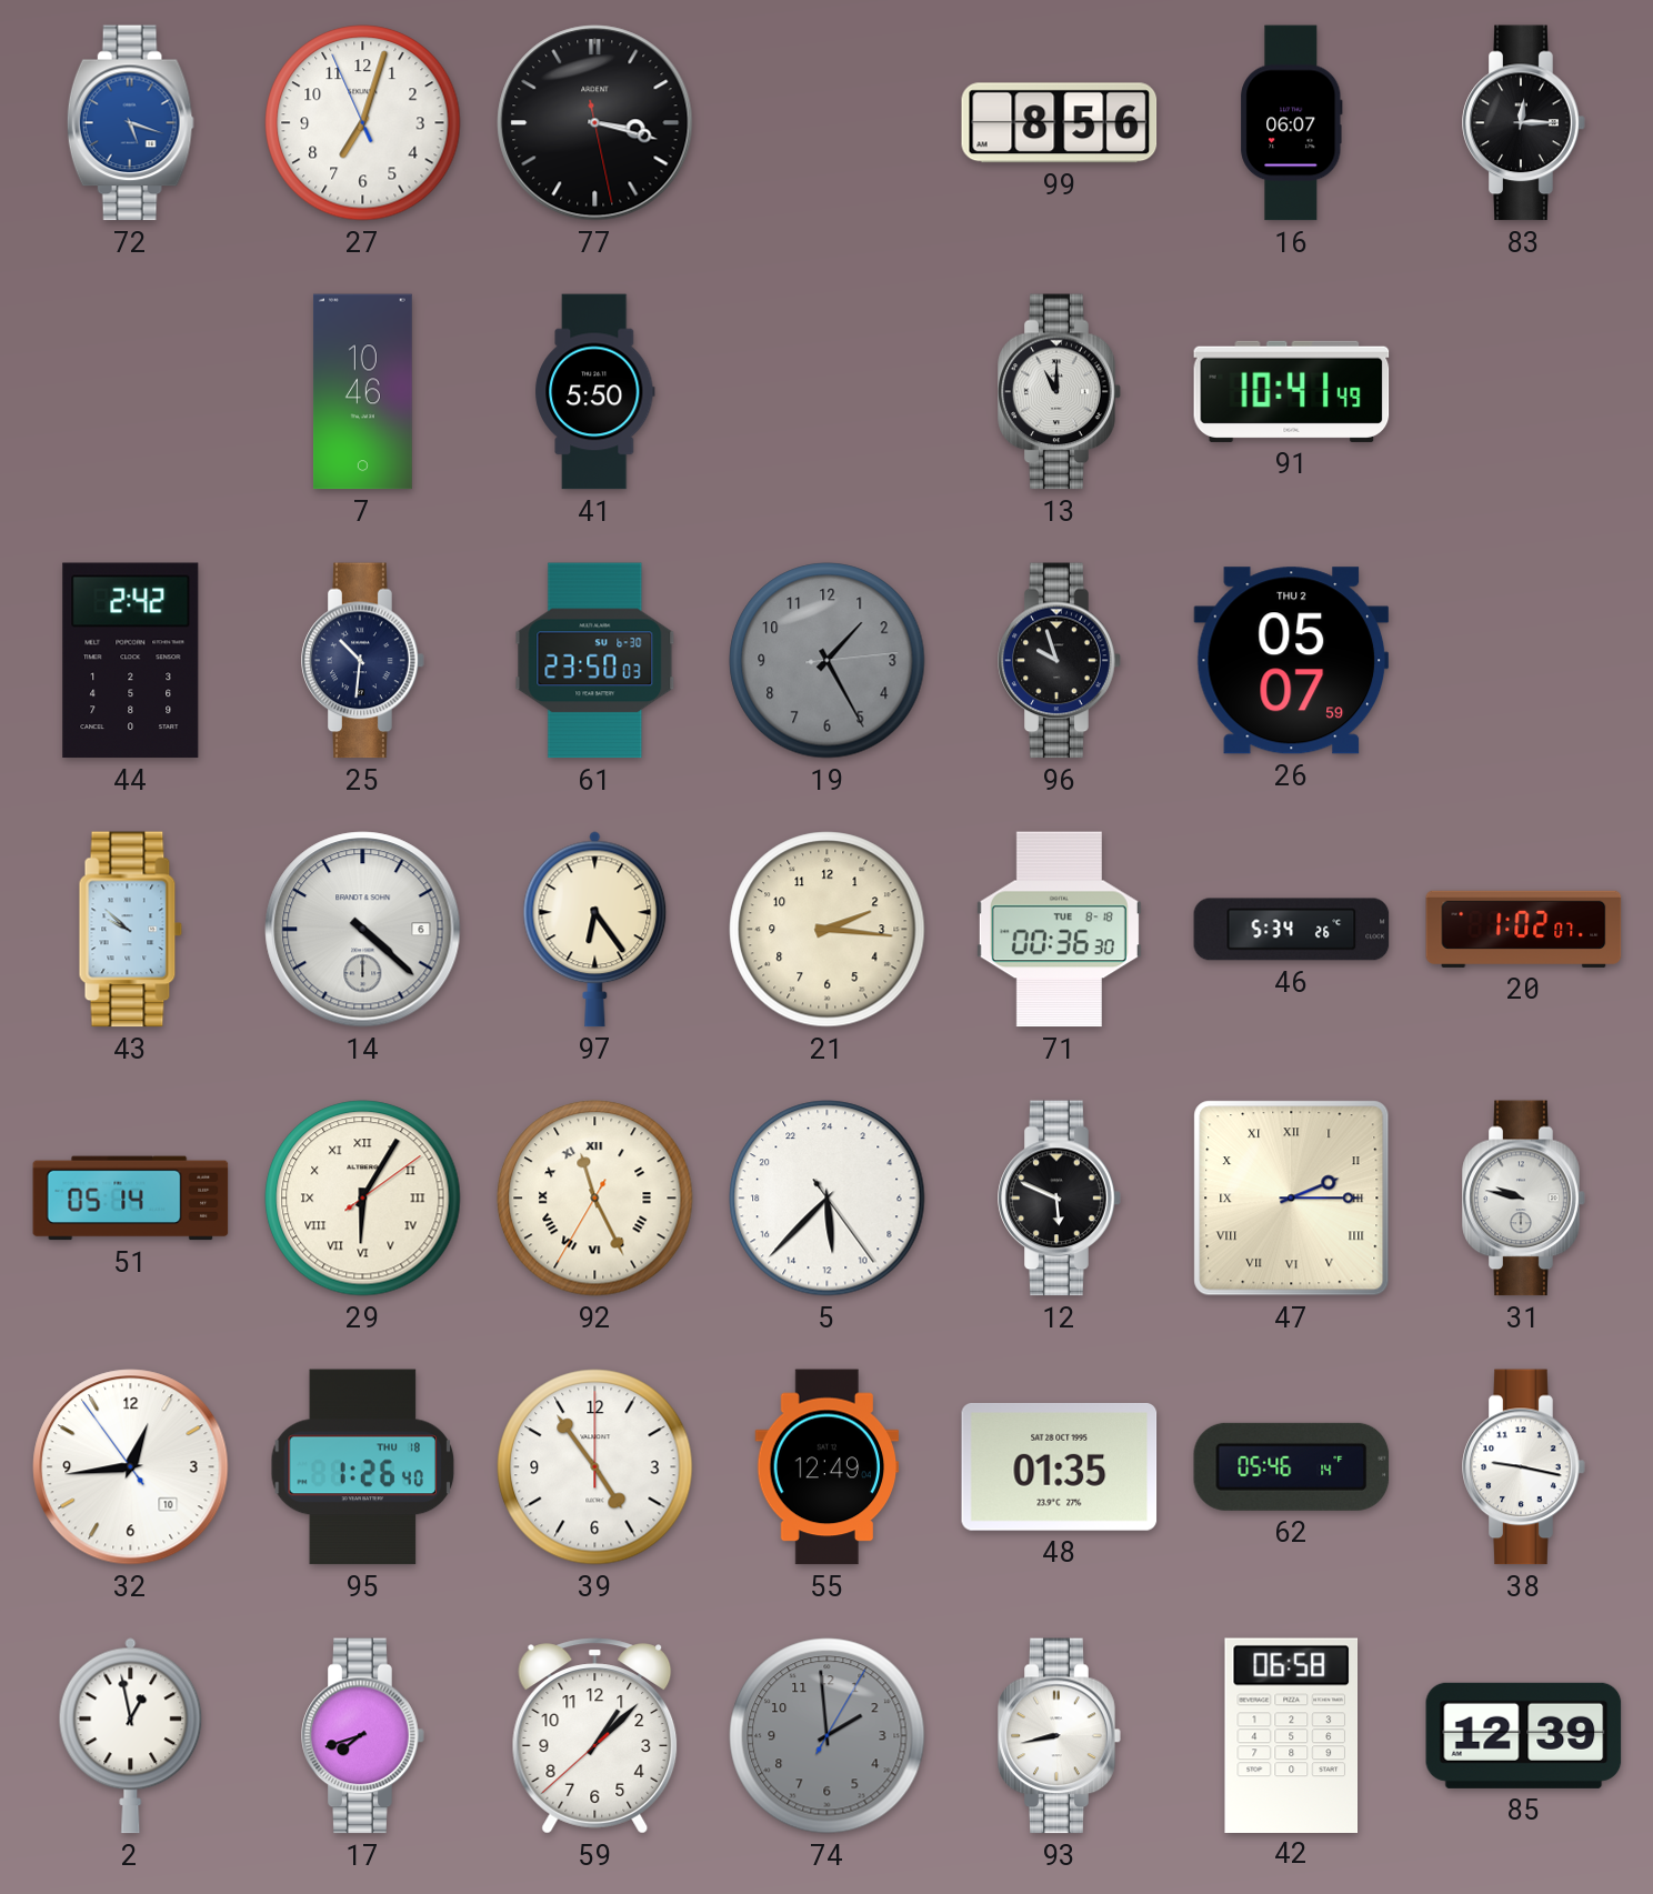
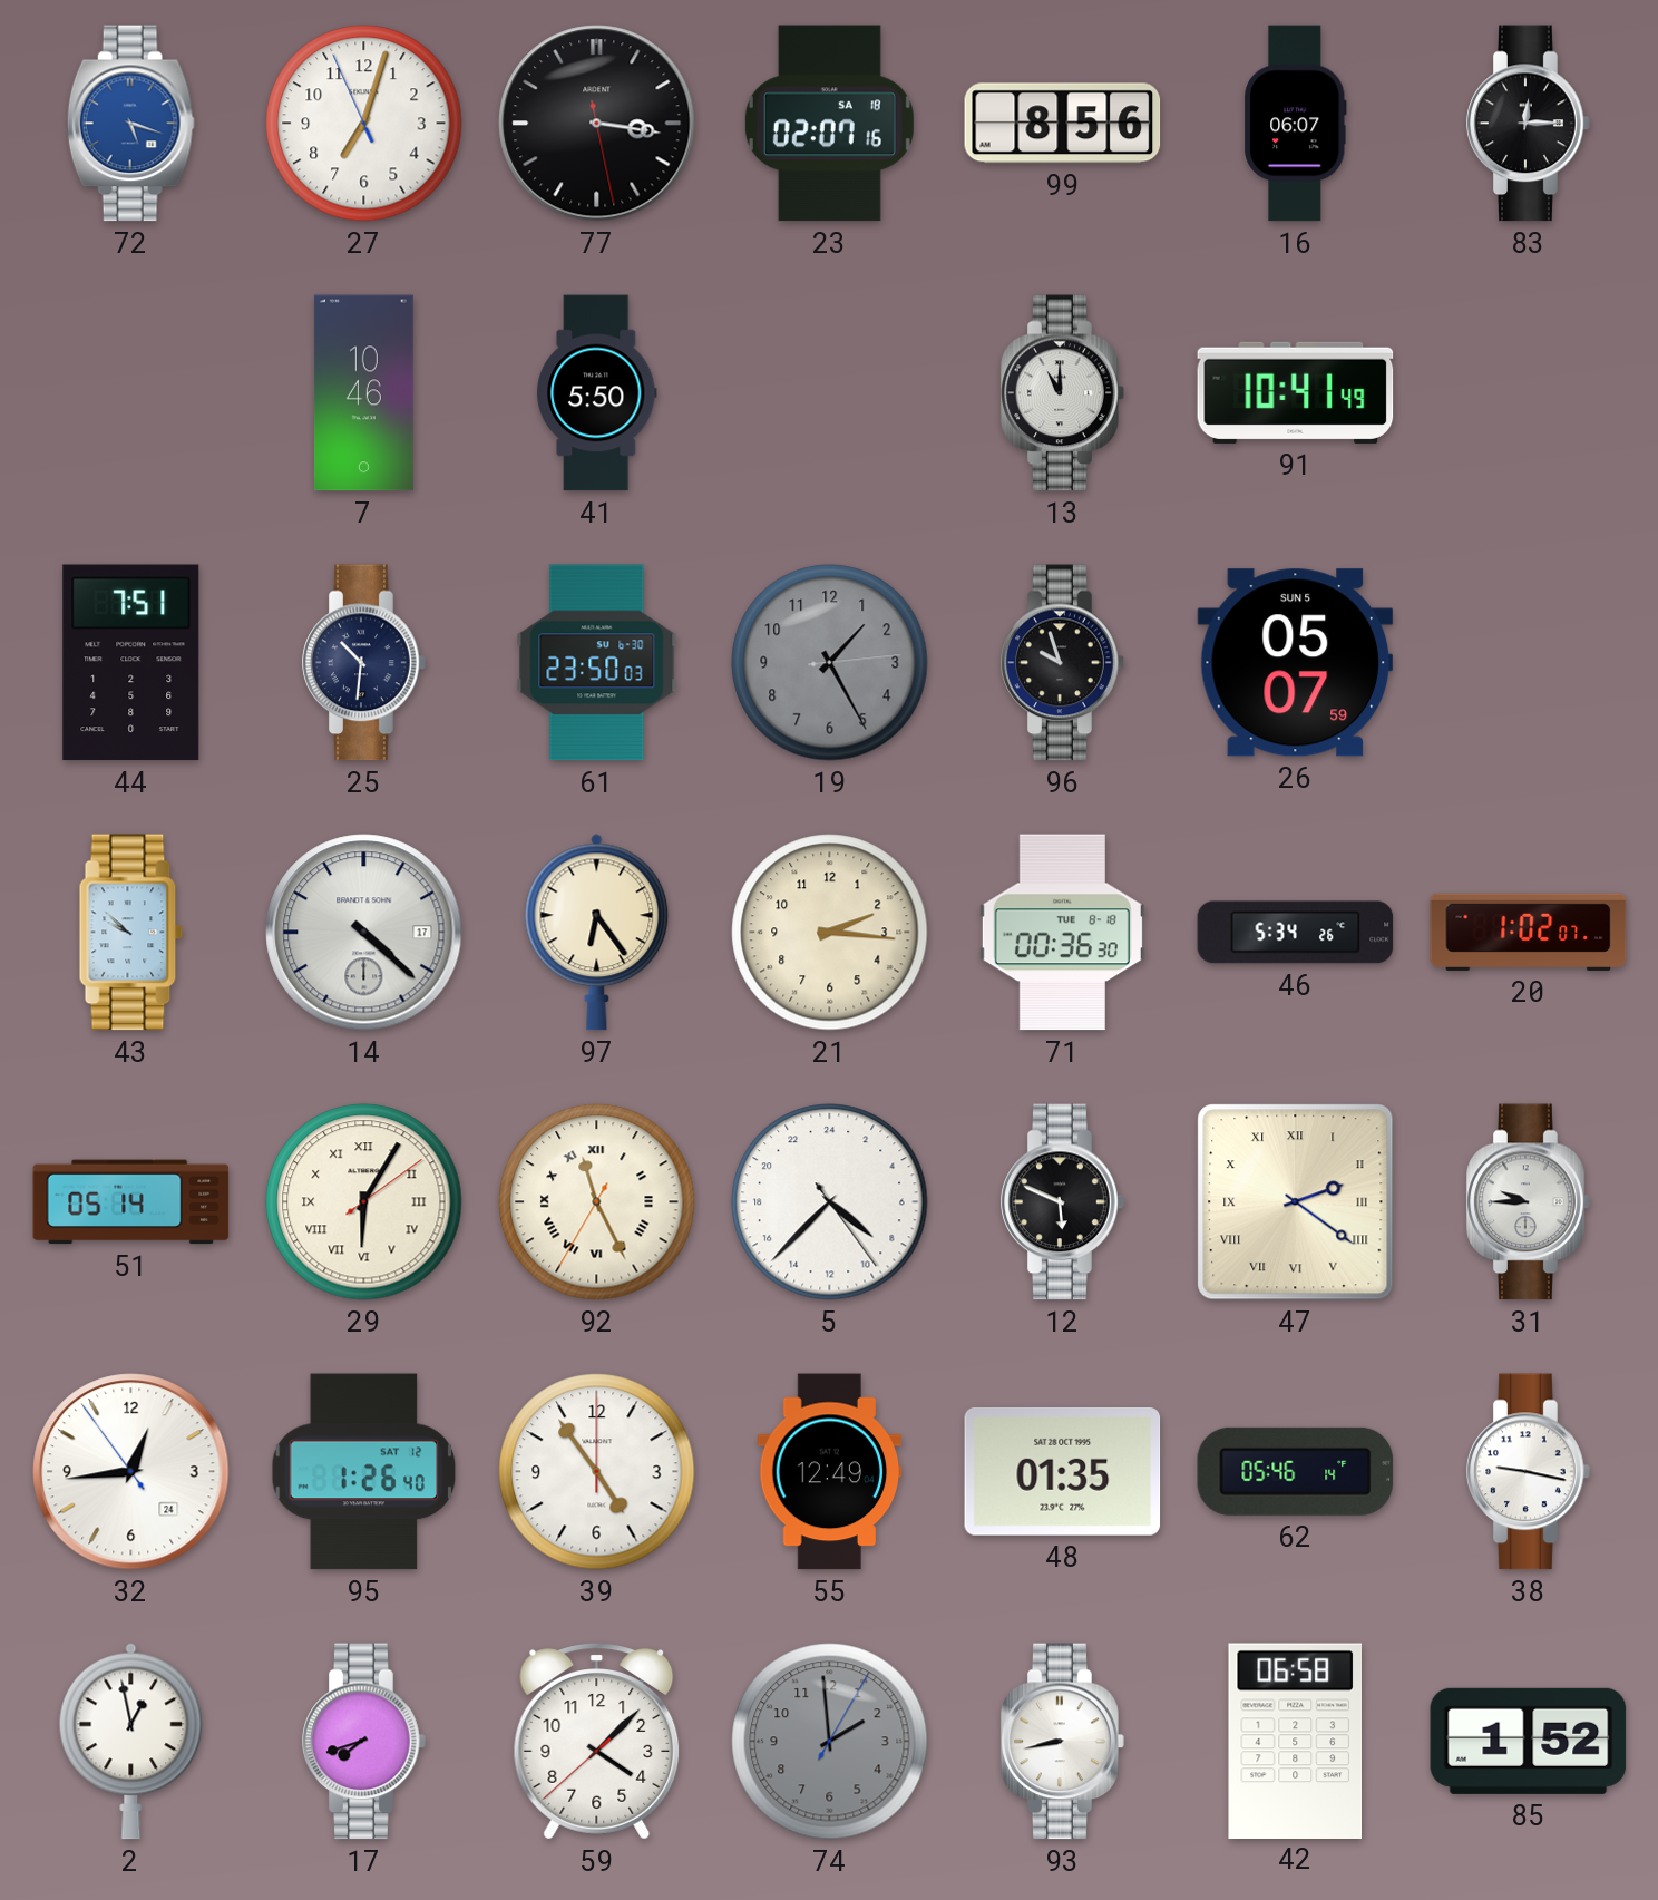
77: 3:17 -> 3:16
23: none -> 02:07
44: 2:42 -> 7:51
26 date: THU 2 -> SUN 5
14 date: 6 -> 17
5: 11:37 -> 8:37
47: 2:15 -> 2:21
31: 9:47 -> 9:45
32 date: 10 -> 24
95 date: THU 18 -> SAT 12
59: 1:07 -> 4:07
85: 12:39 -> 1:52
